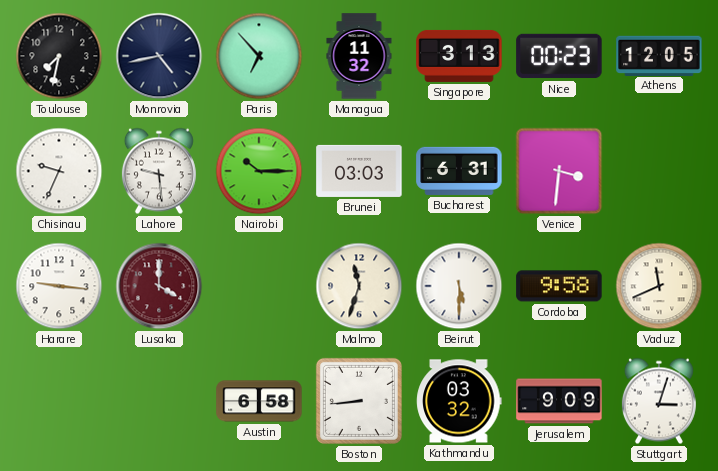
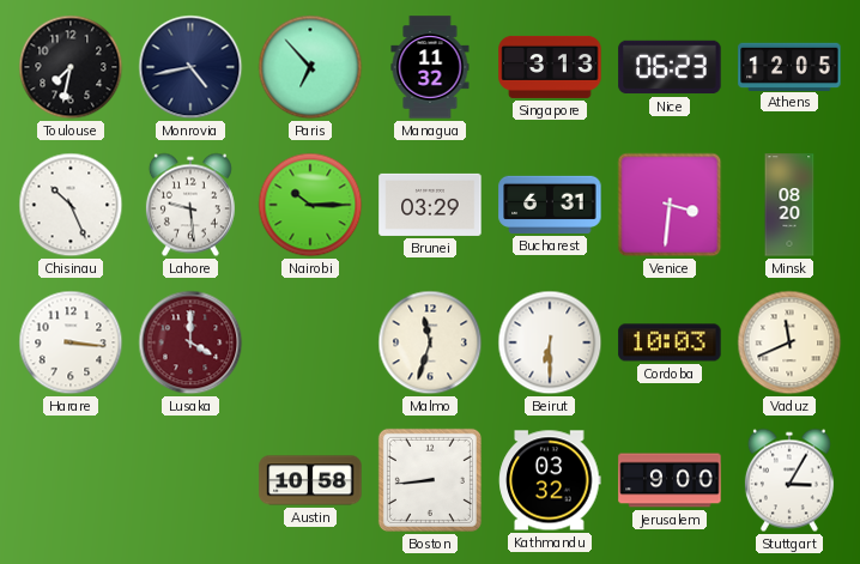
Nice: 00:23 -> 06:23
Chisinau: 9:34 -> 10:26
Brunei: 03:03 -> 03:29
Minsk: none -> 08:20
Harare: 9:16 -> 3:16
Beirut: 5:30 -> 6:30
Cordoba: 9:58 -> 10:03
Austin: 6:58 -> 10:58
Jerusalem: 9:09 -> 9:00
Stuttgart: 3:03 -> 3:05
